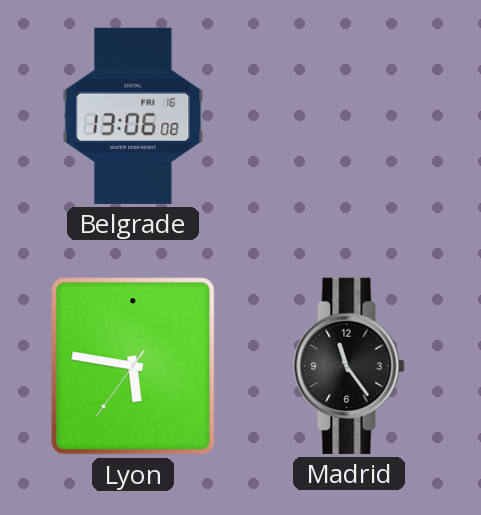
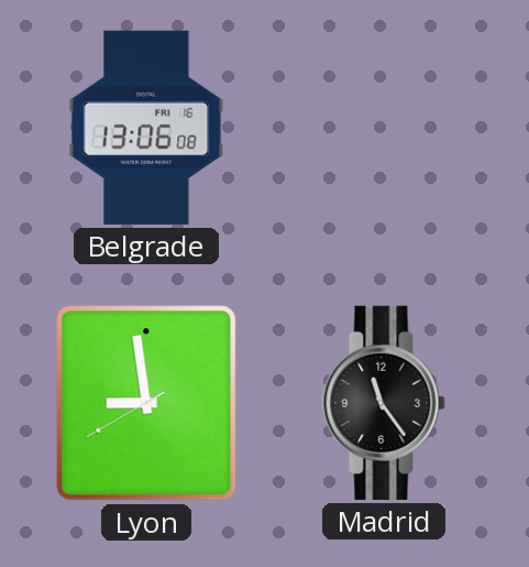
Lyon: 5:46 -> 8:58
